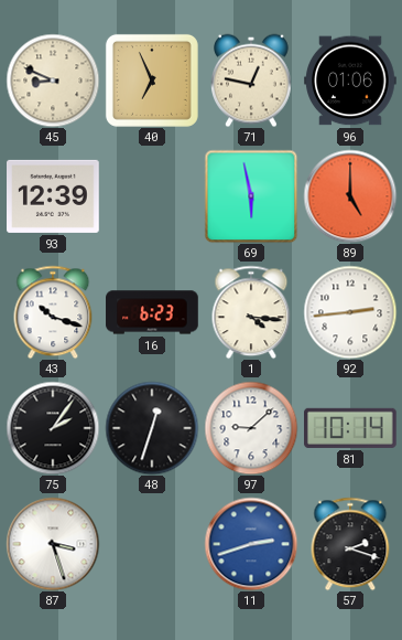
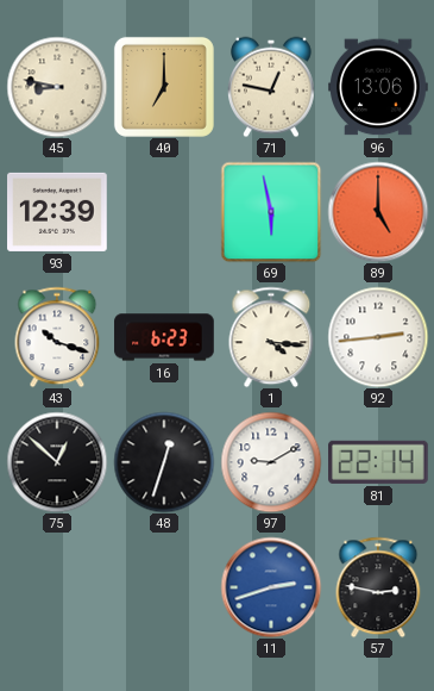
45: 8:49 -> 8:47
40: 6:56 -> 7:00
96: 01:06 -> 13:06
75: 2:06 -> 12:52
97: 9:08 -> 9:10
81: 10:14 -> 22:14
87: 3:27 -> none
57: 2:18 -> 2:47
